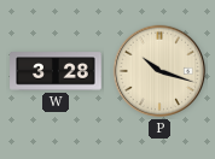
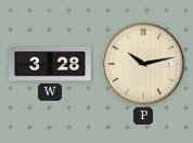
P: 10:18 -> 10:13
